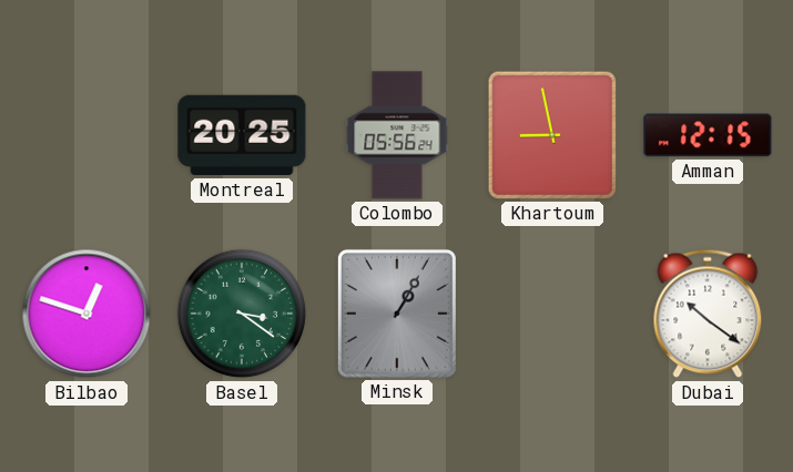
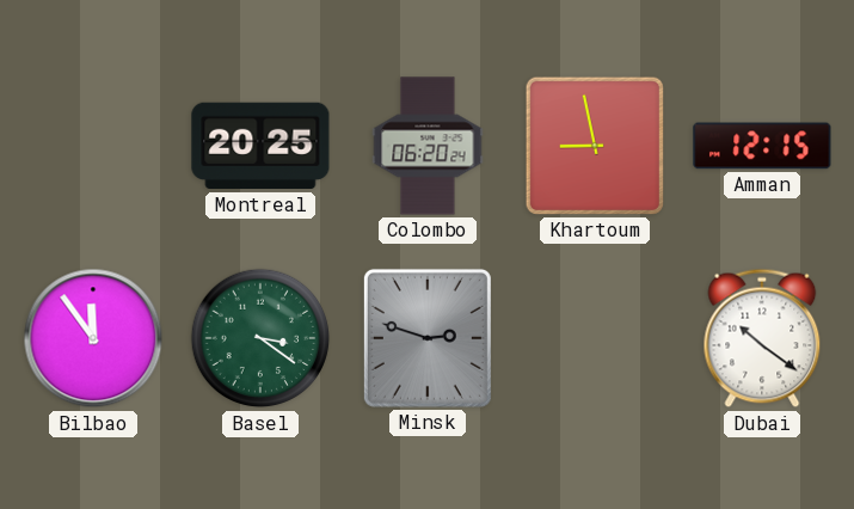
Colombo: 05:56 -> 06:20
Bilbao: 12:48 -> 11:54
Minsk: 1:05 -> 2:48
